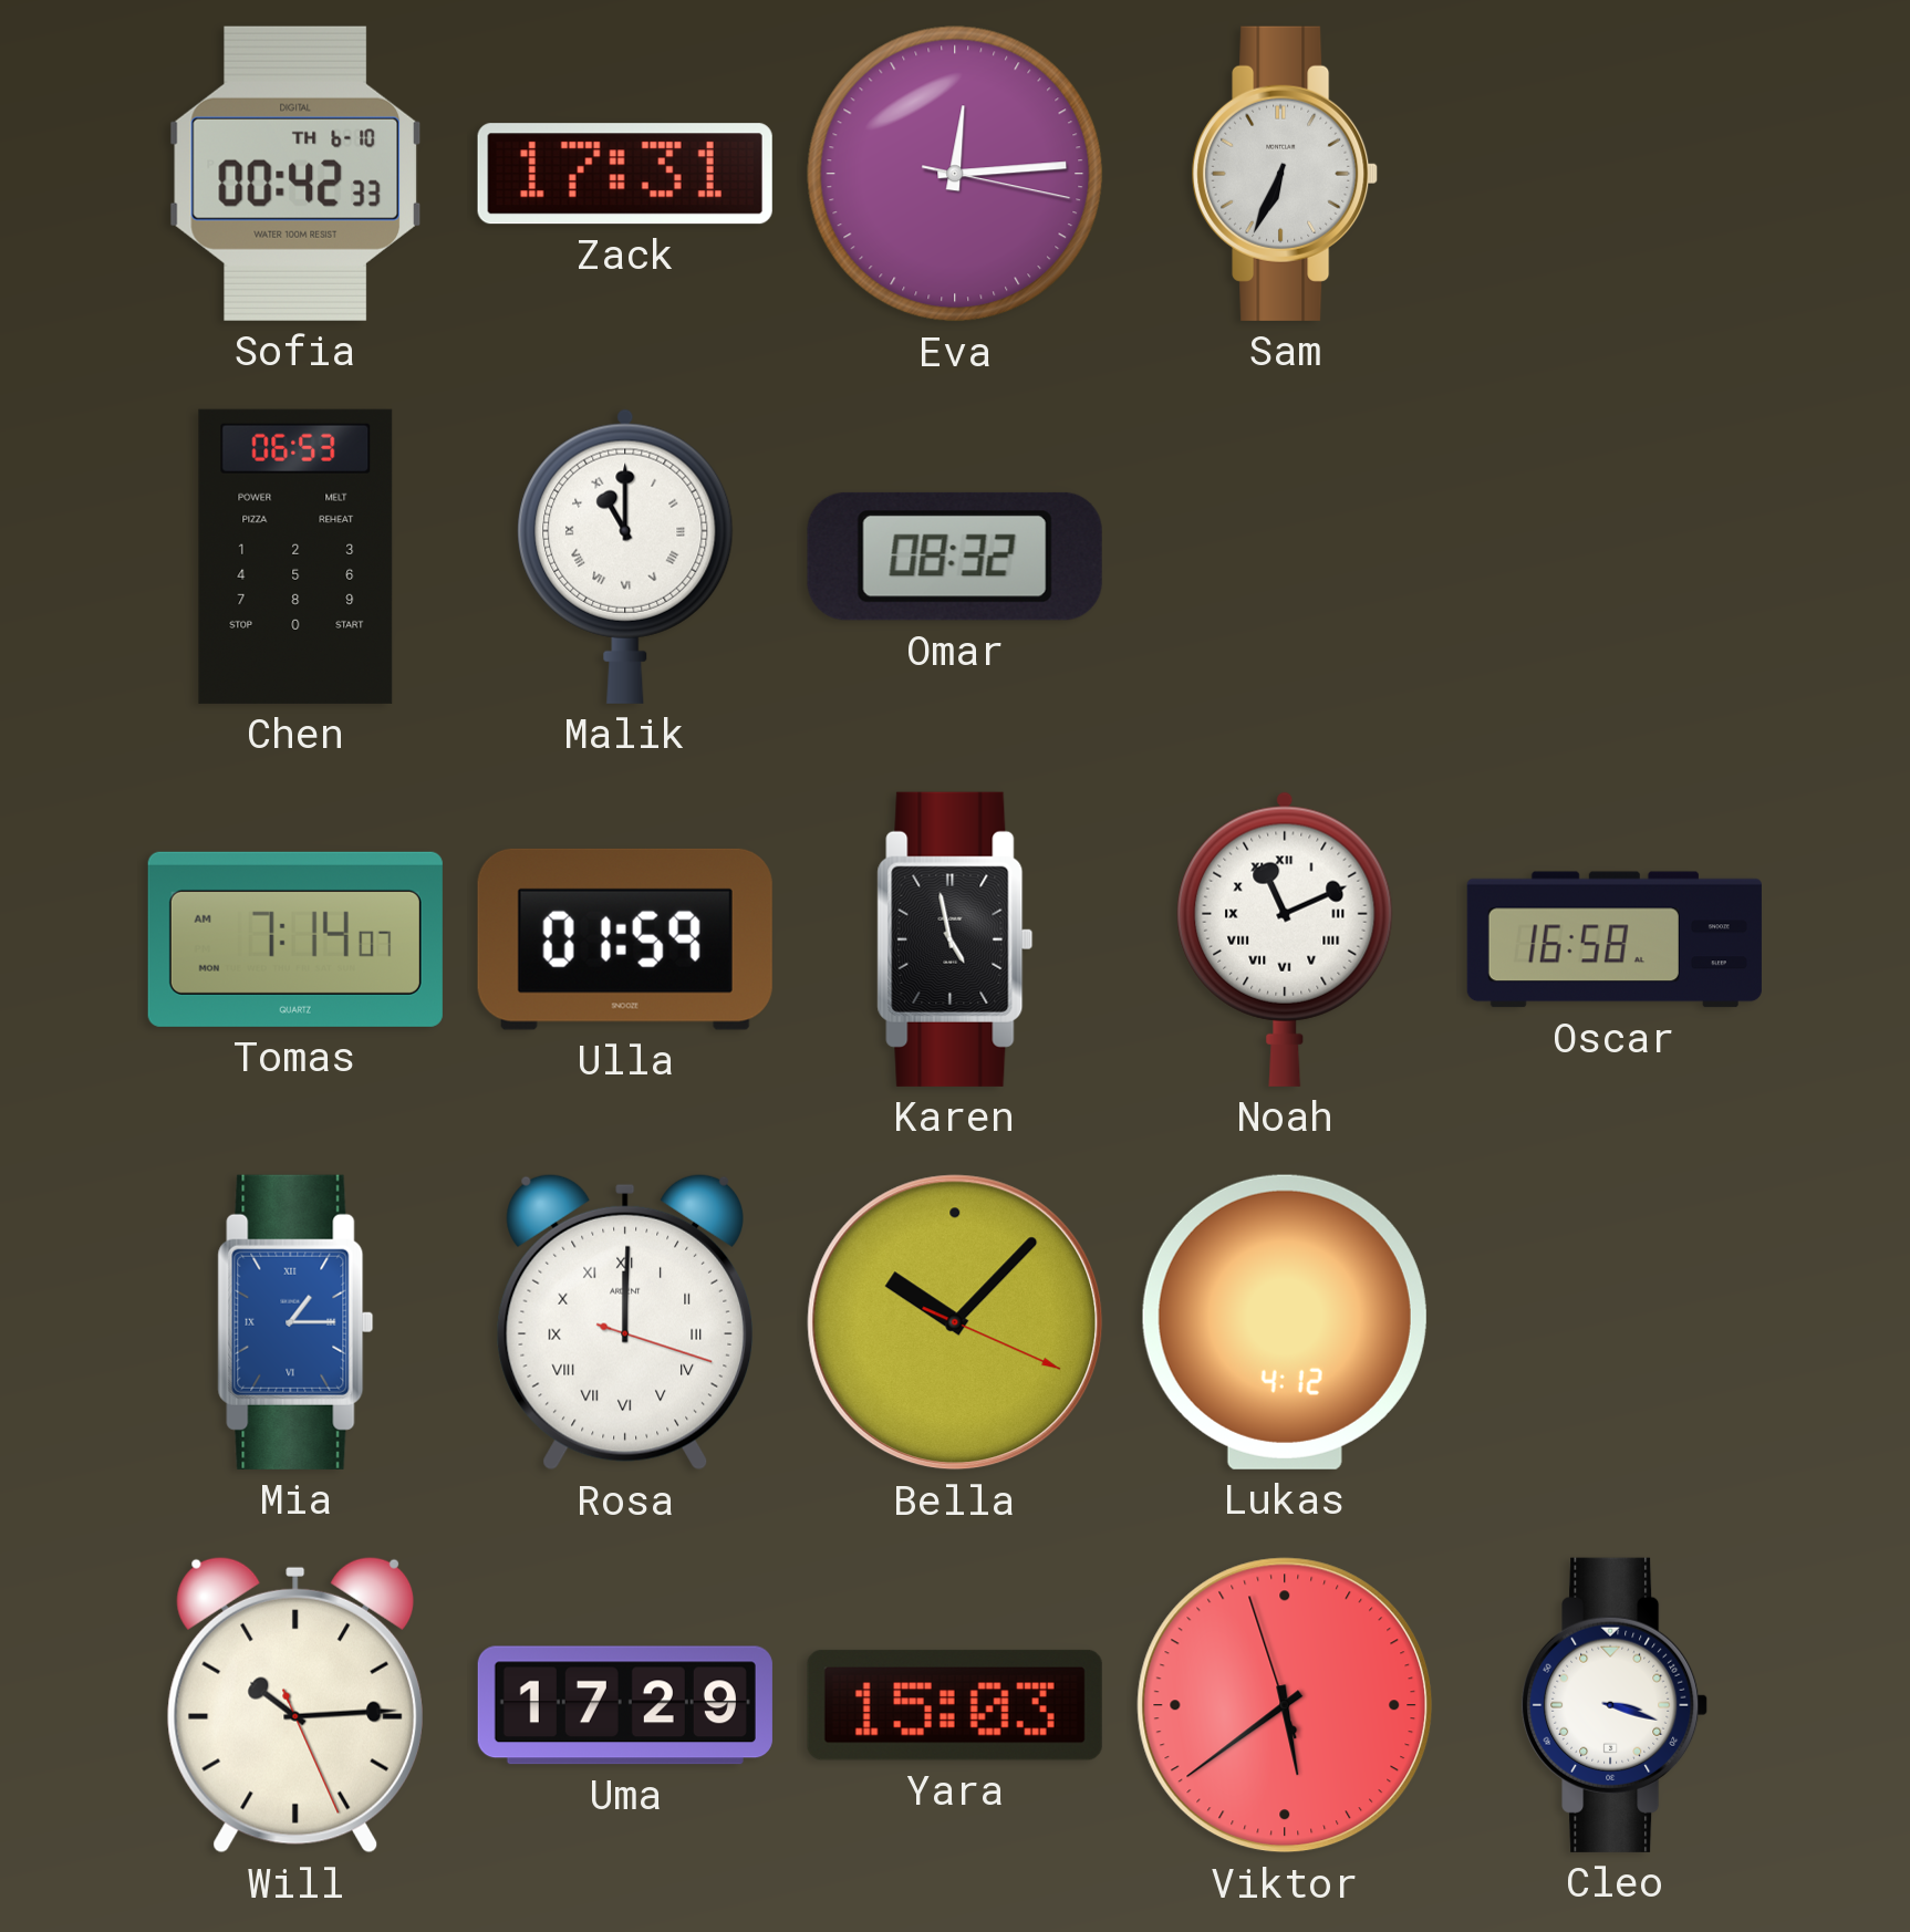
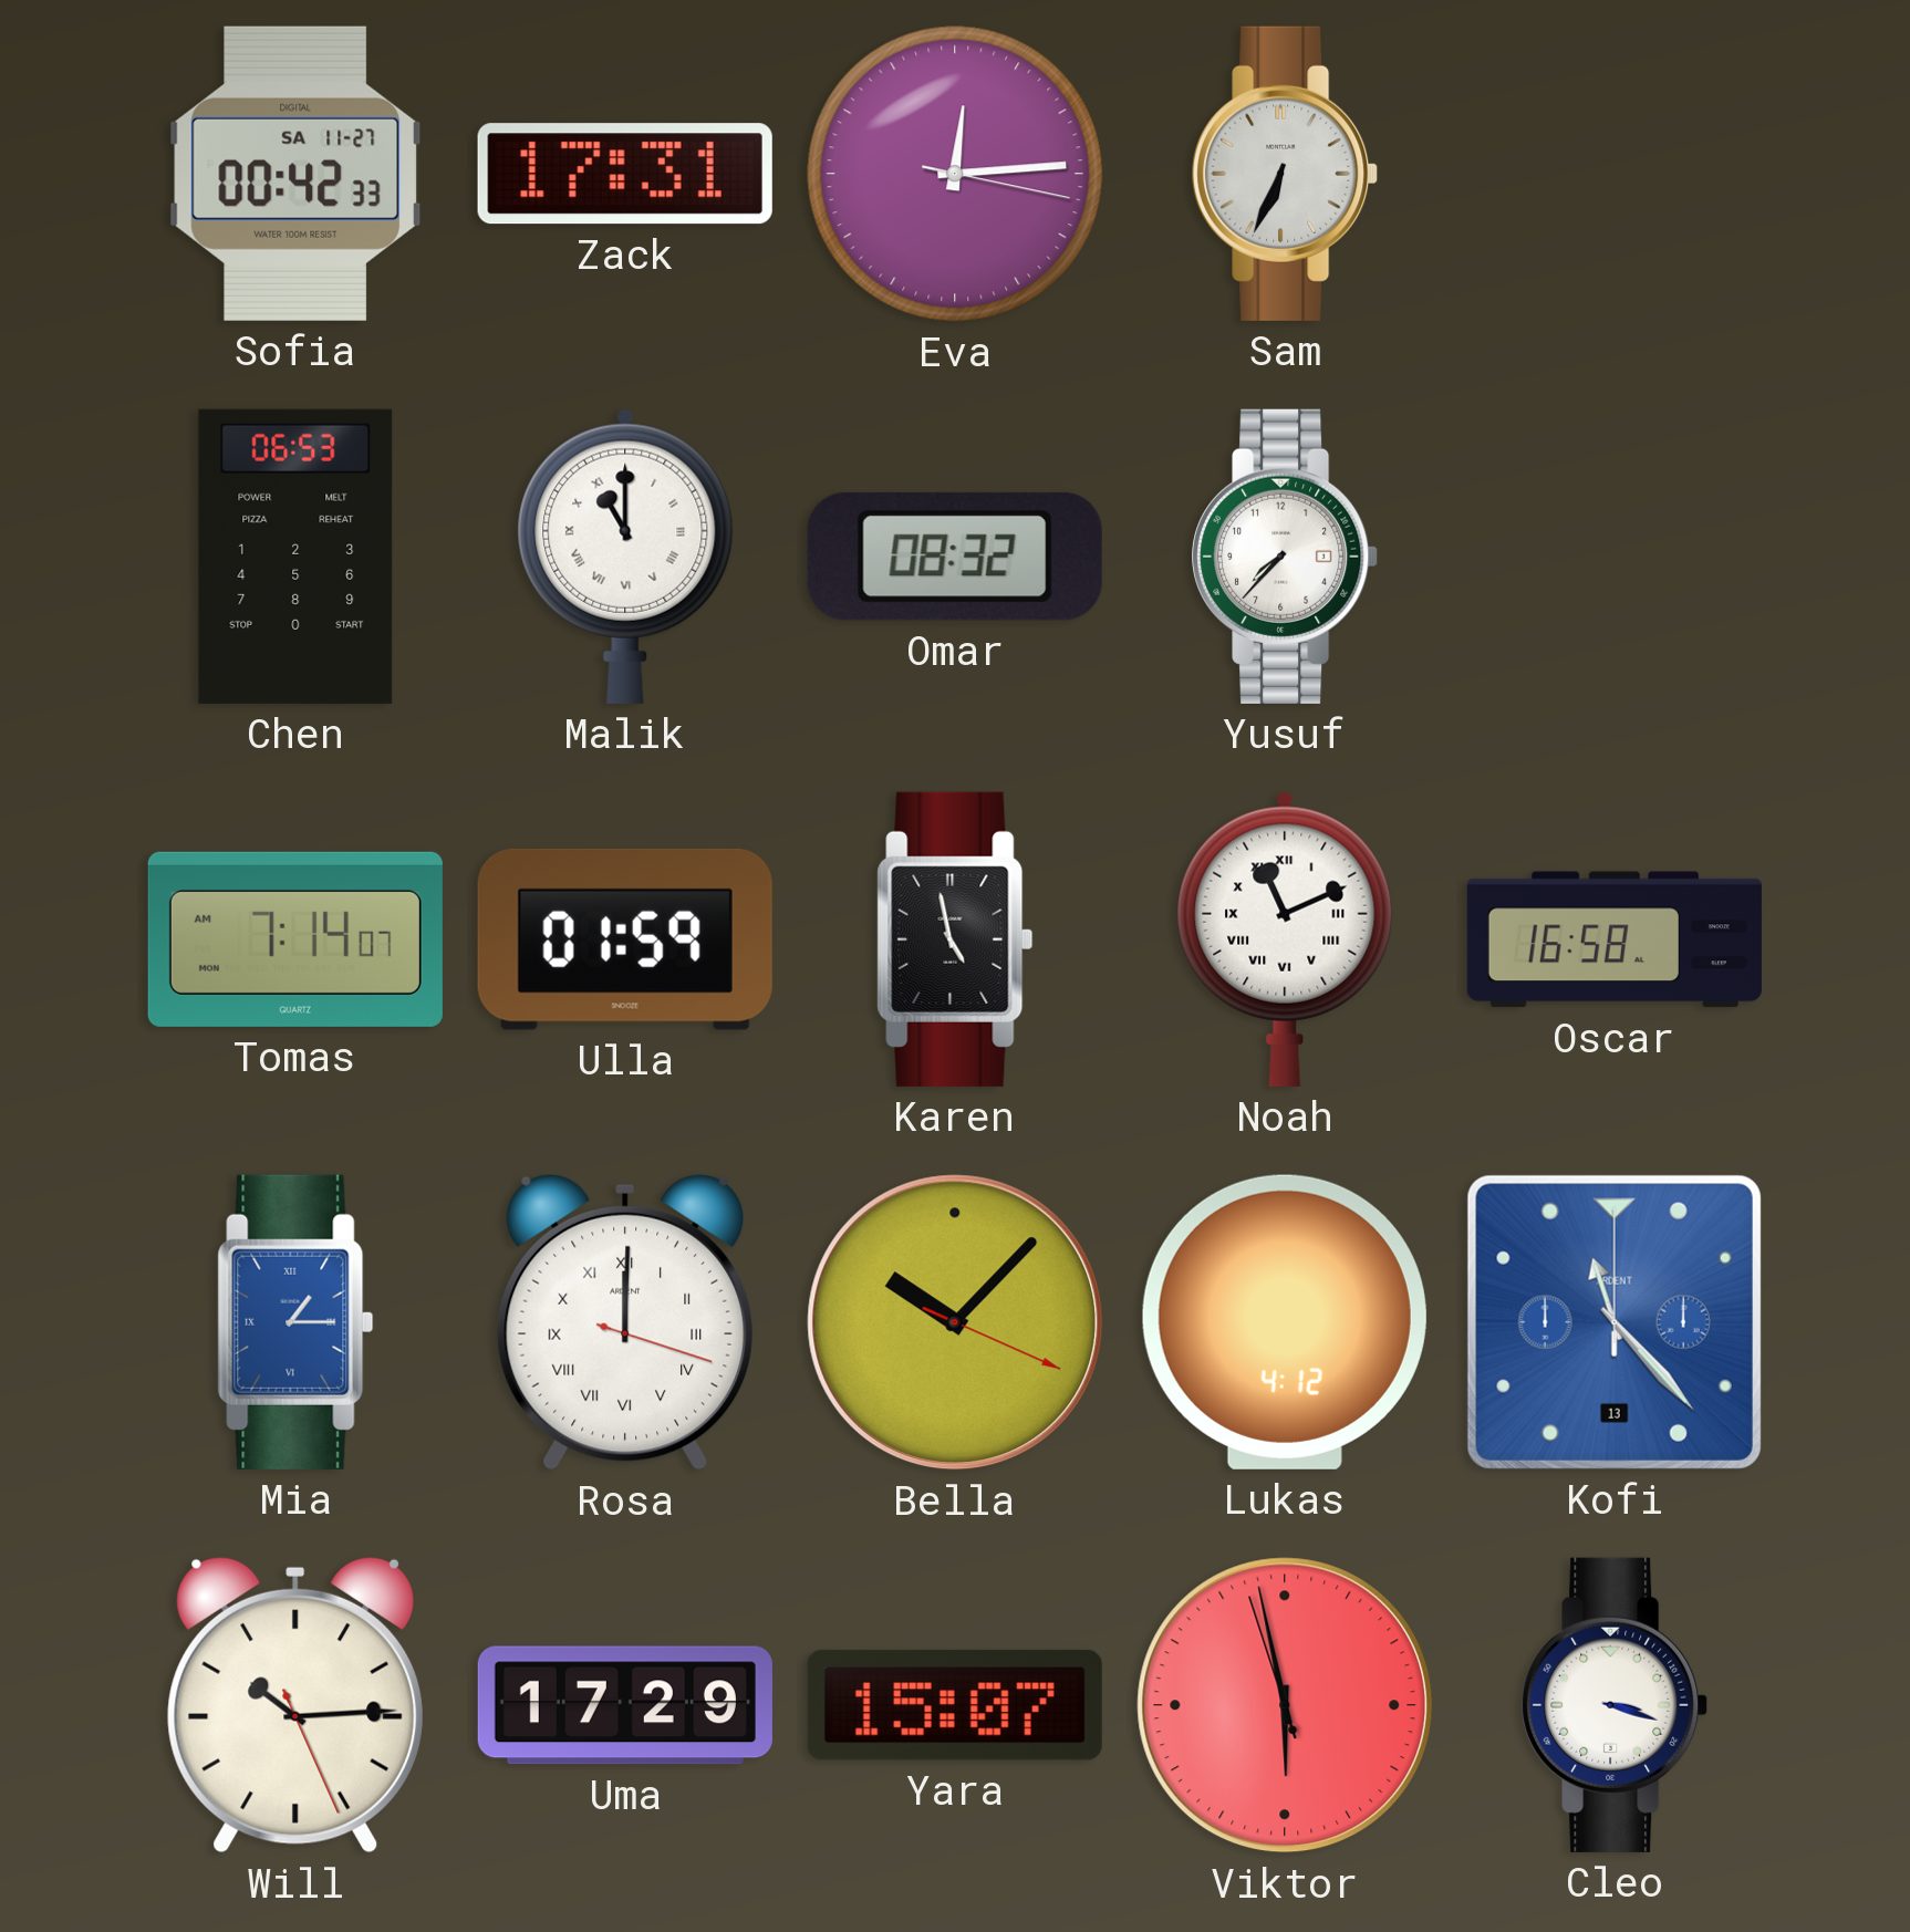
Sofia date: TH 6-10 -> SA 11-27
Yusuf: none -> 7:37
Kofi: none -> 11:23
Yara: 15:03 -> 15:07
Viktor: 5:38 -> 5:57
